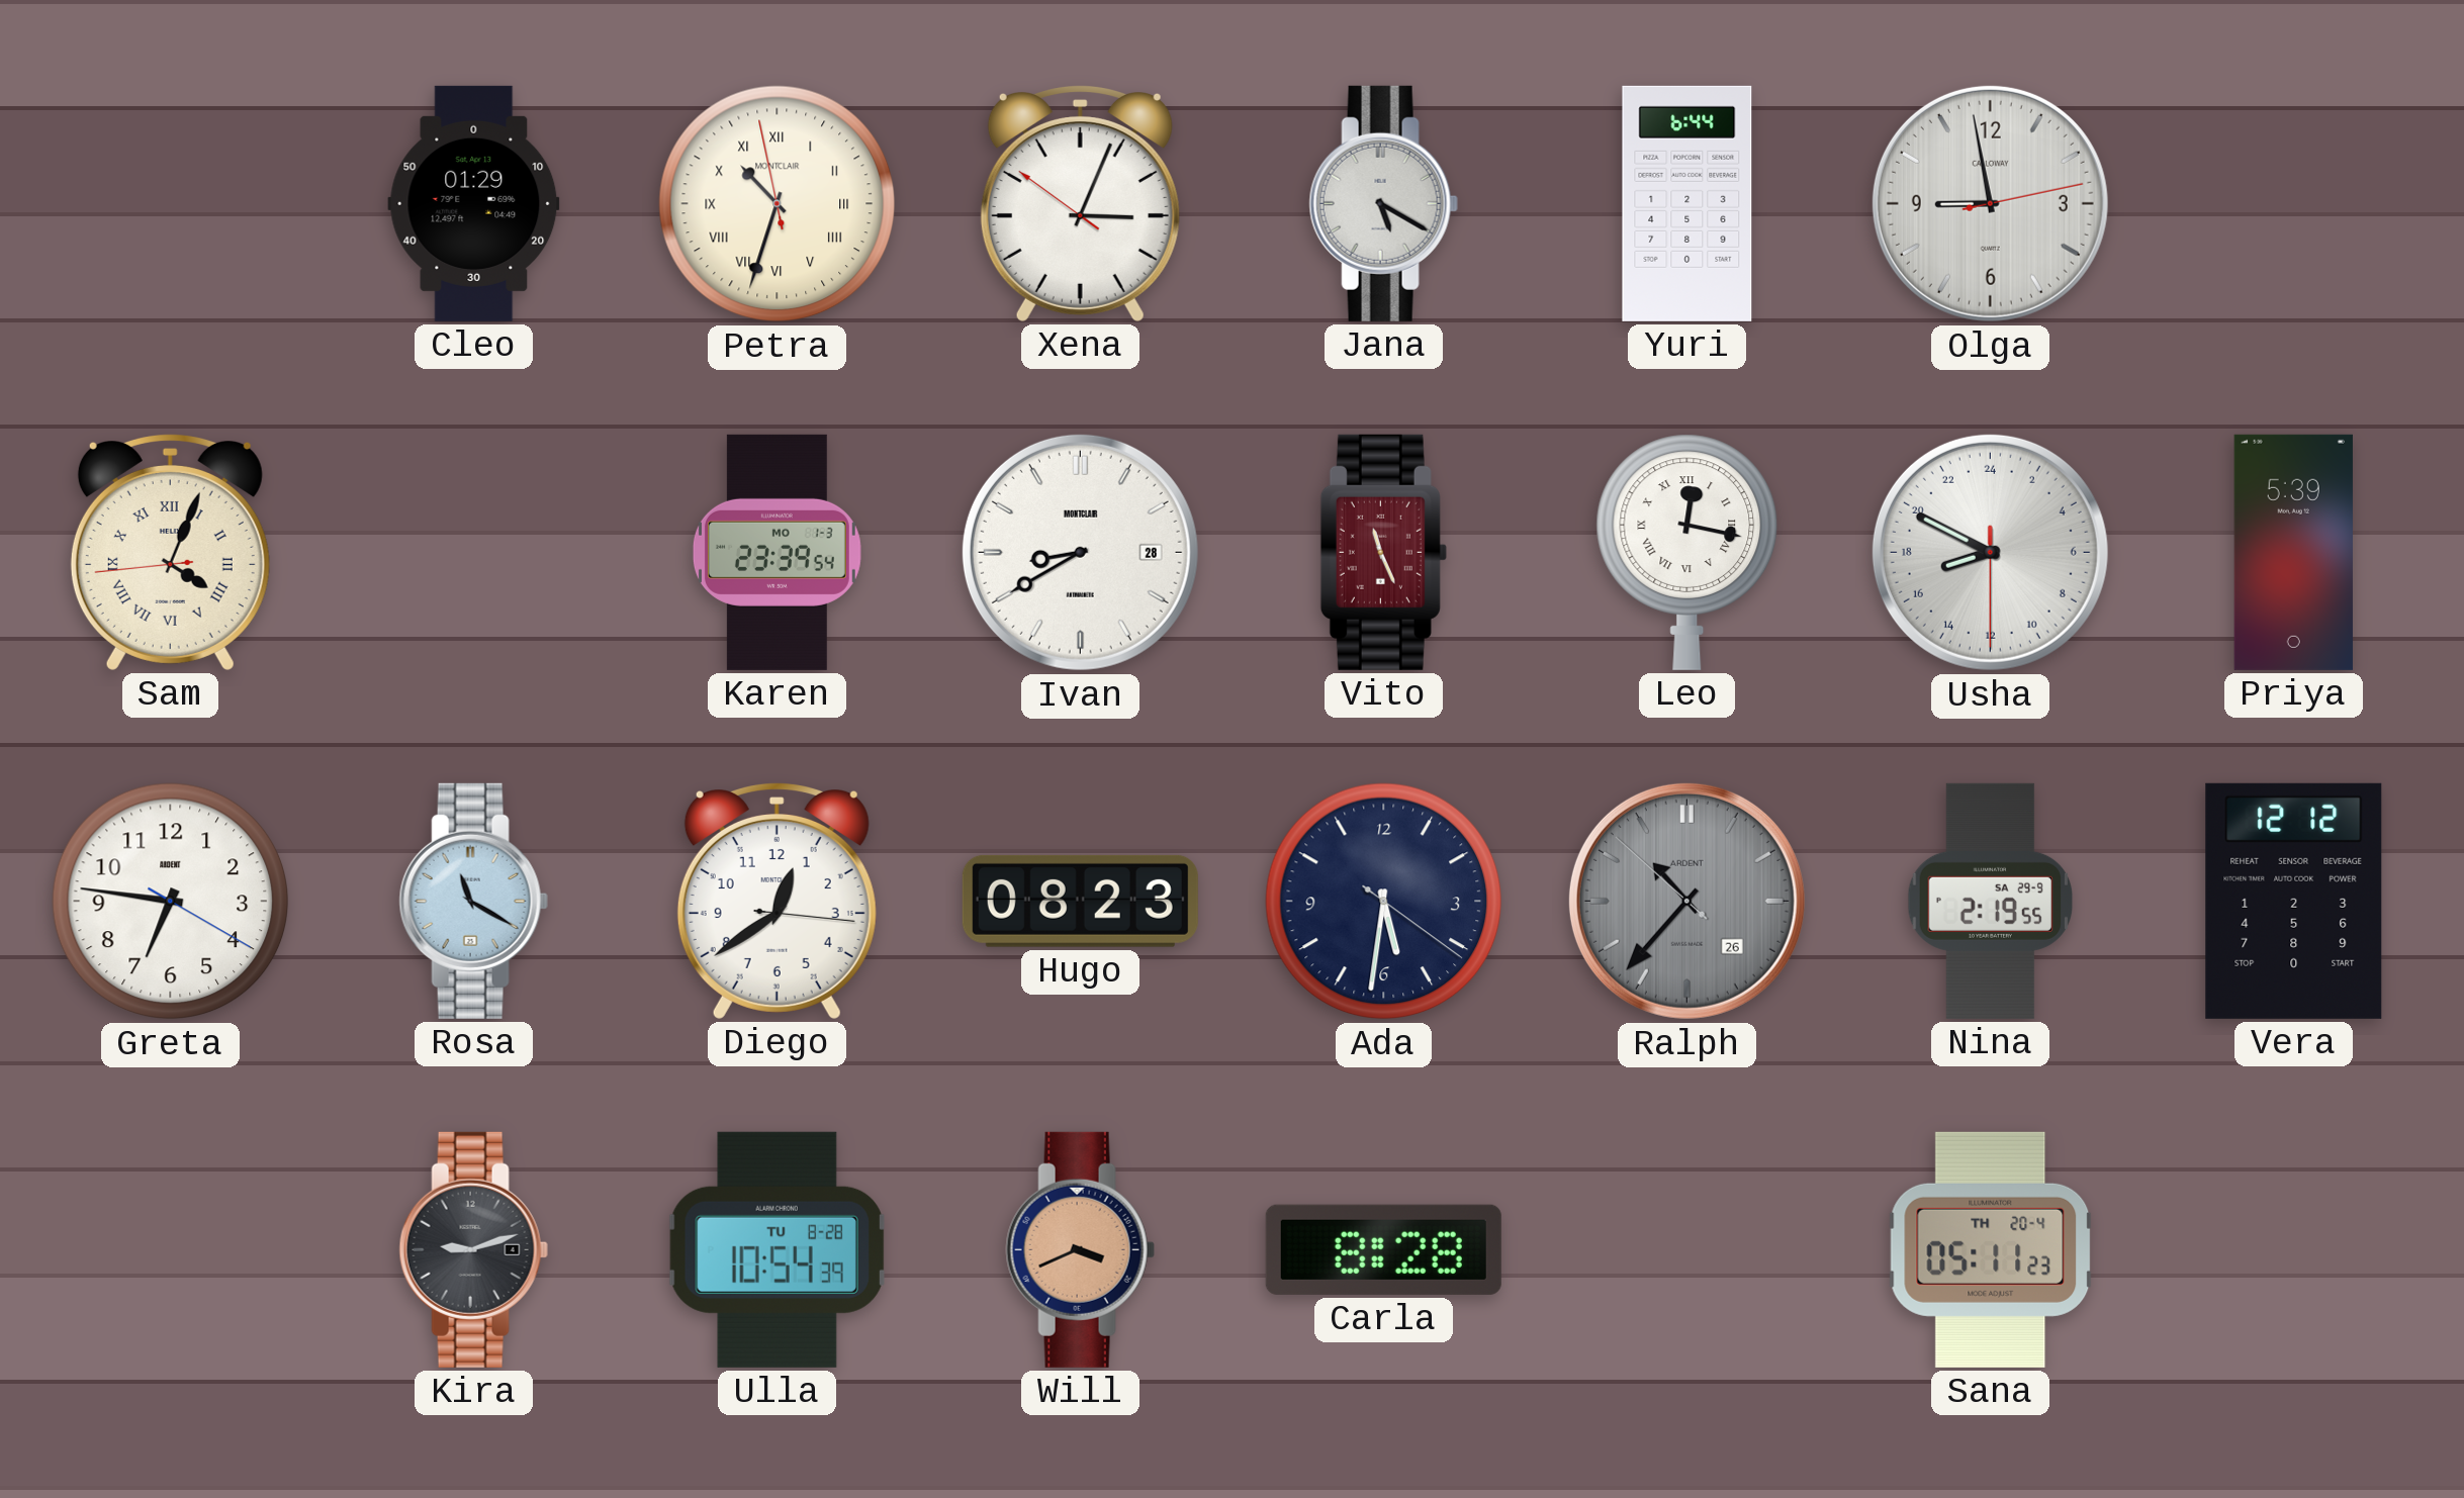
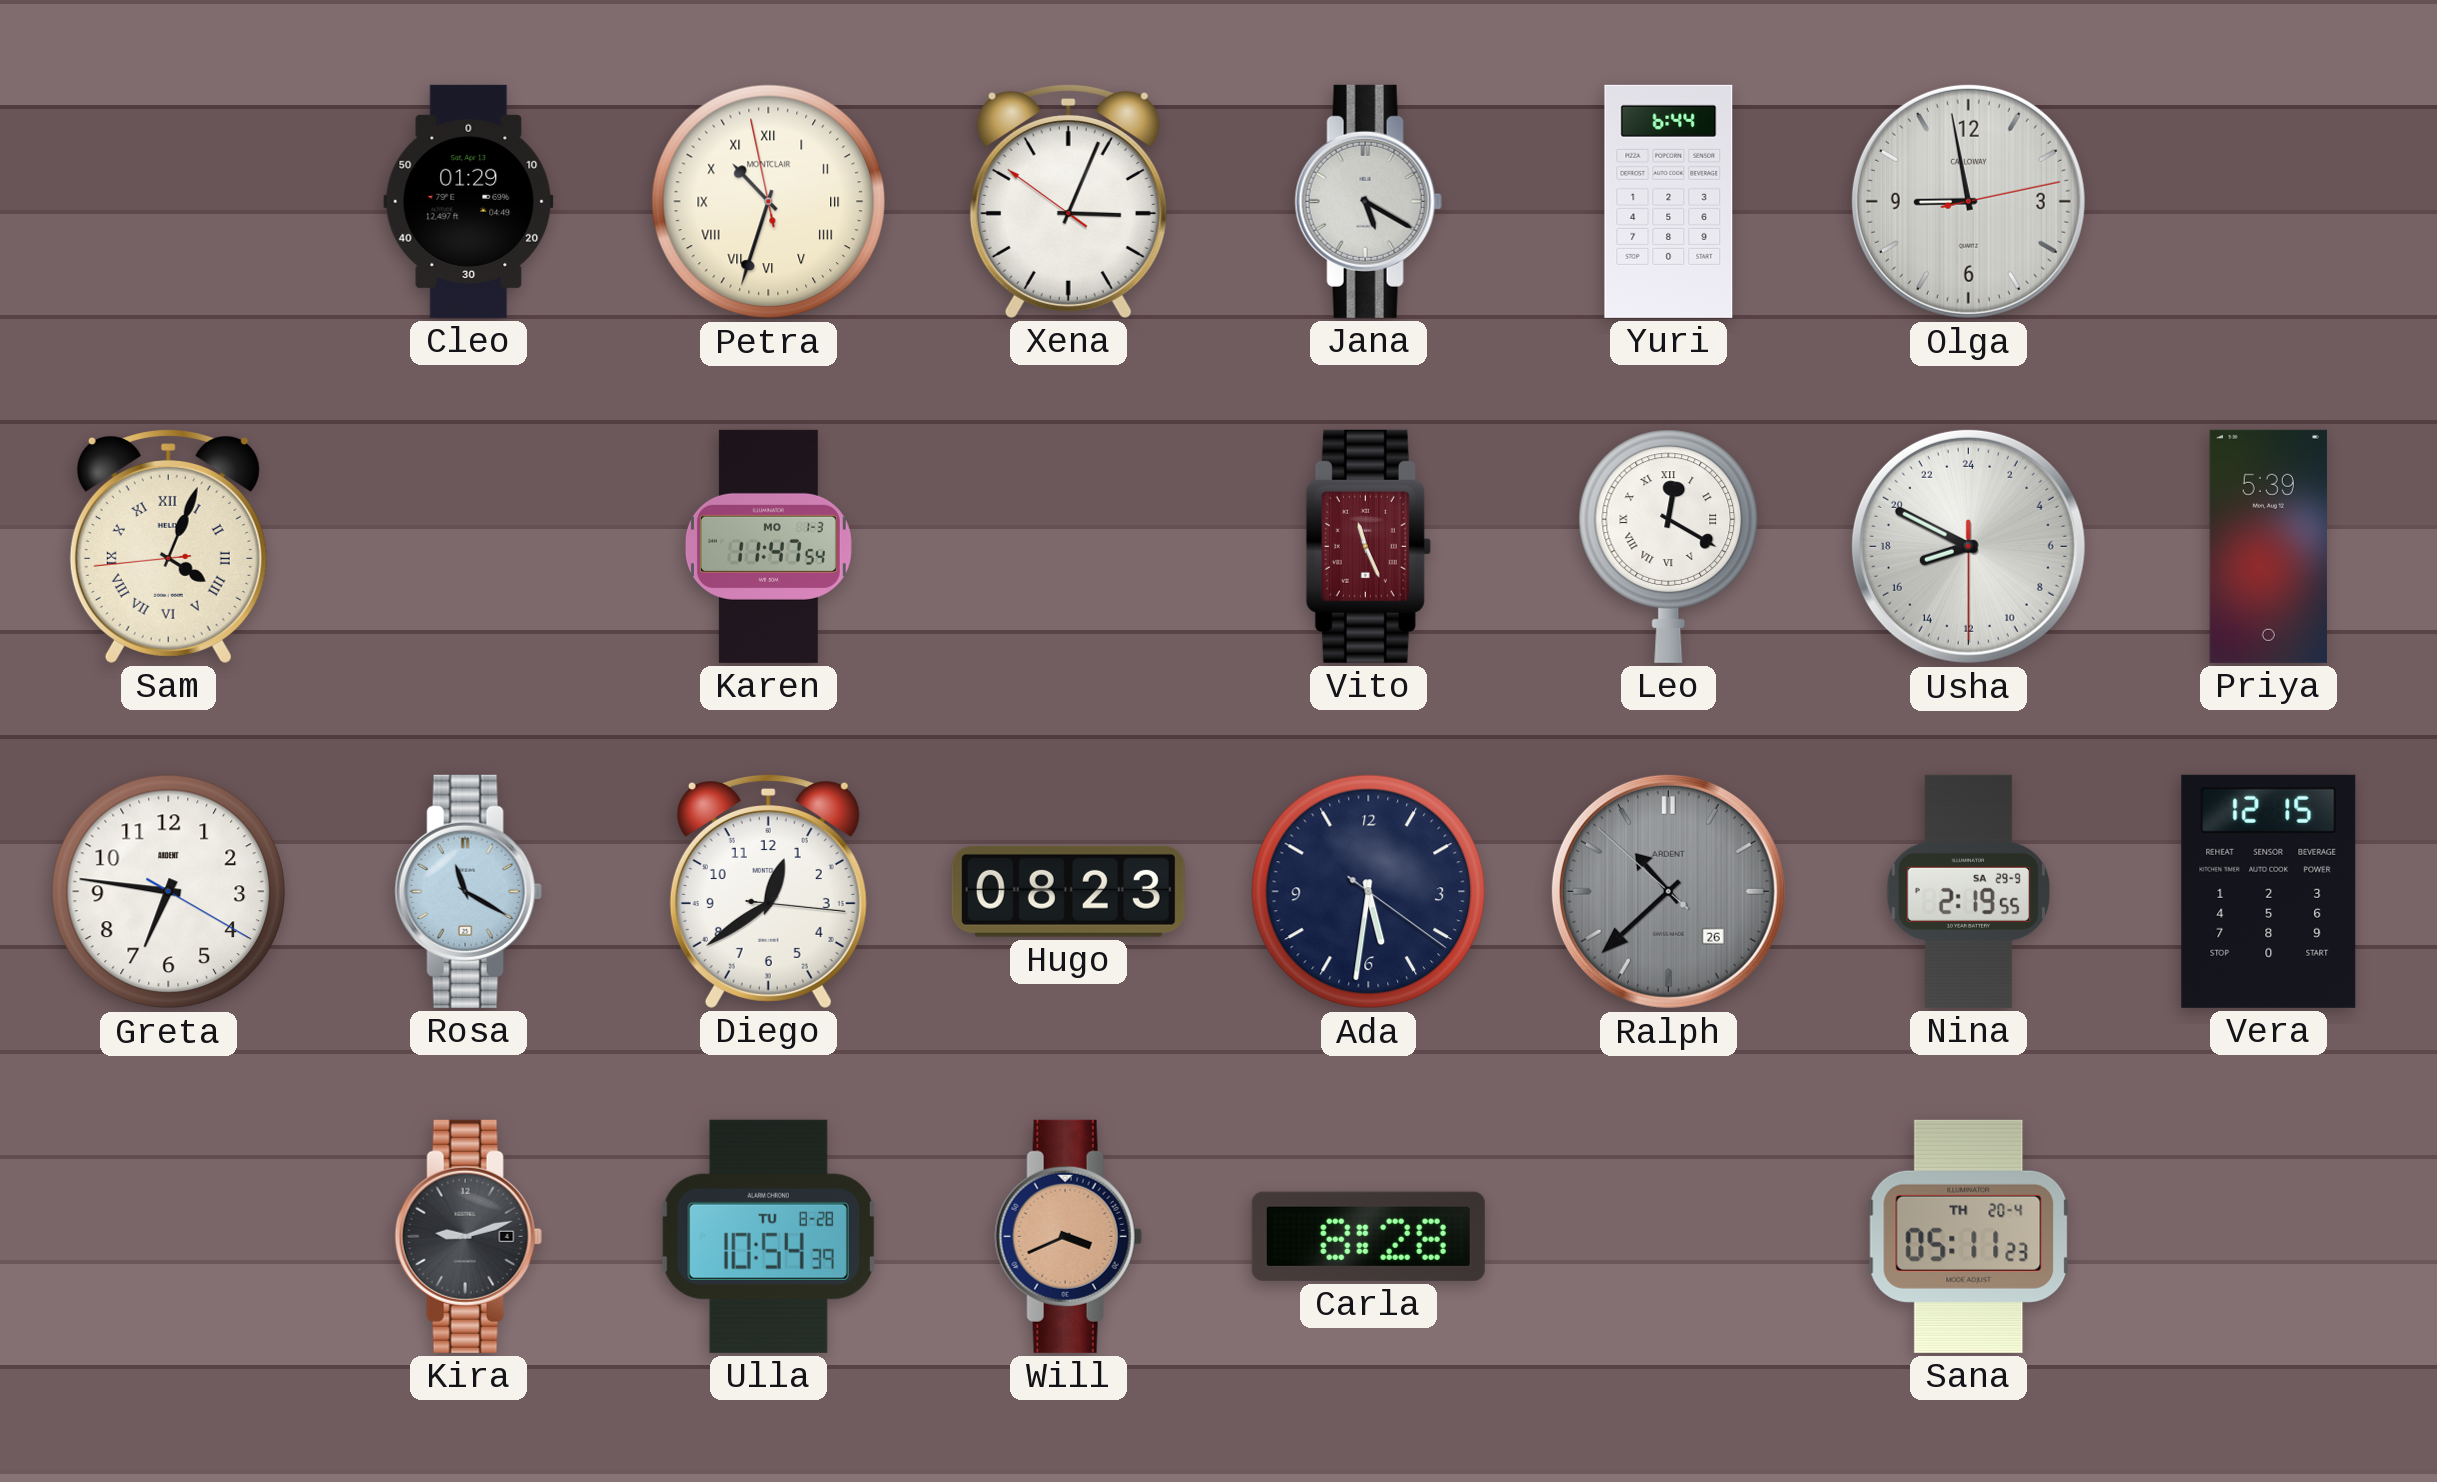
Karen: 23:39 -> 11:47
Ivan: 8:40 -> none
Leo: 12:17 -> 12:20
Ralph: 10:36 -> 10:37
Vera: 12:12 -> 12:15
